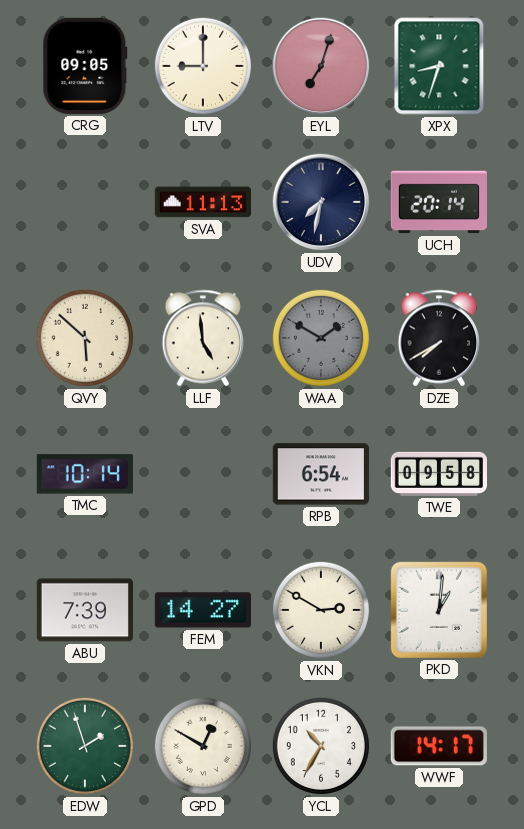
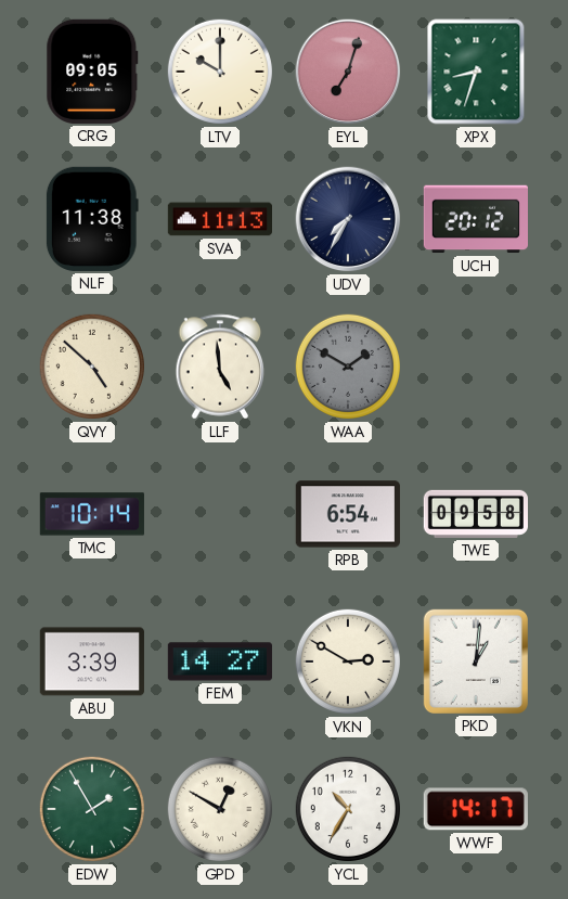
LTV: 9:00 -> 10:00
NLF: none -> 11:38
UDV: 7:32 -> 7:35
UCH: 20:14 -> 20:12
QVY: 5:52 -> 4:52
DZE: 7:40 -> none
ABU: 7:39 -> 3:39
EDW: 1:57 -> 1:55
